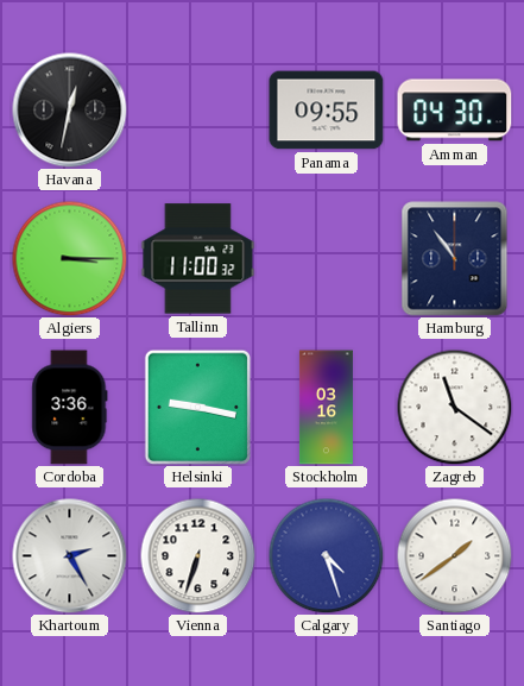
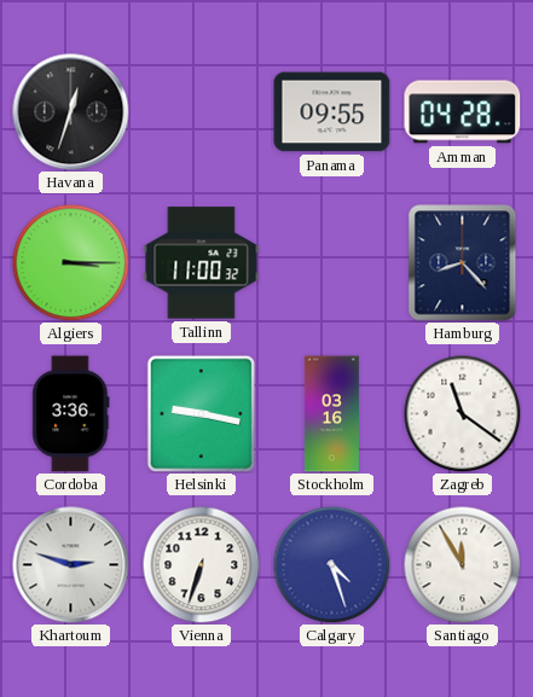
Havana: 12:32 -> 12:33
Amman: 04:30 -> 04:28
Hamburg: 10:54 -> 8:23
Khartoum: 2:25 -> 2:48
Santiago: 1:39 -> 11:55
